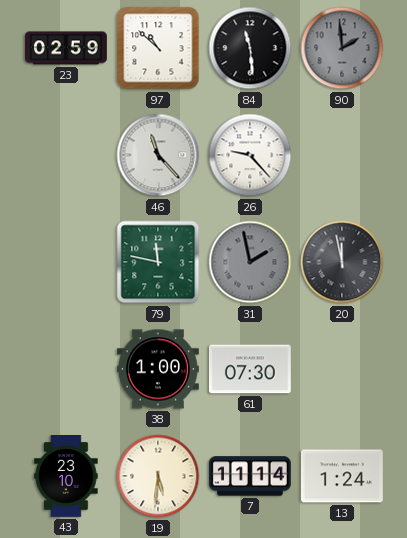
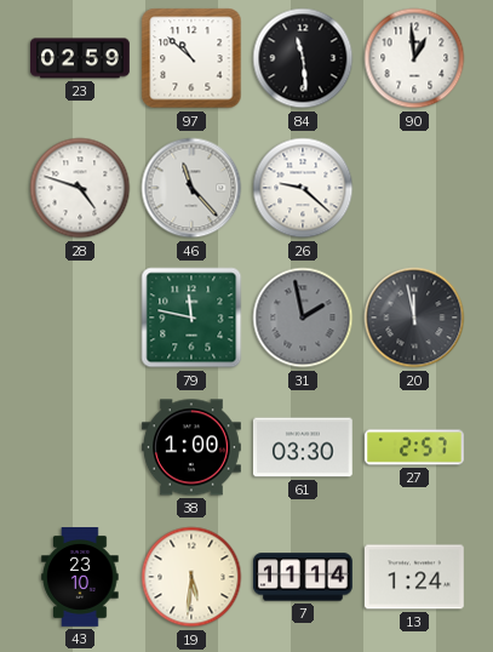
90: 1:59 -> 12:59
90 dial: grey -> white
28: none -> 4:48
26: 9:23 -> 9:22
61: 07:30 -> 03:30
27: none -> 2:57
